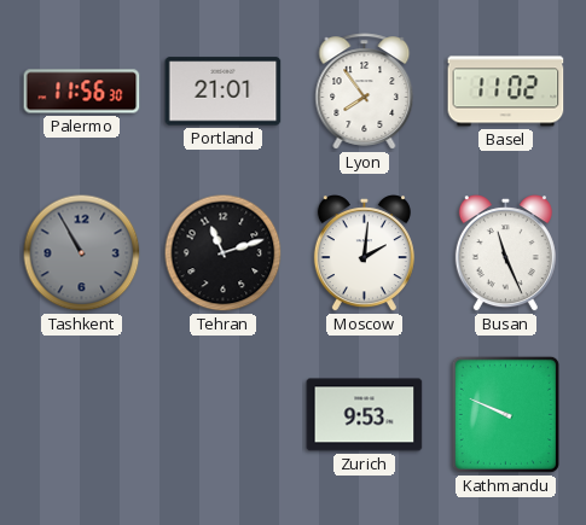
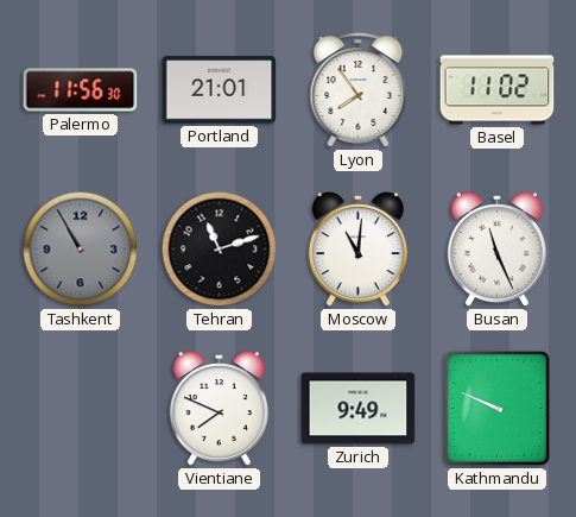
Moscow: 2:01 -> 11:01
Vientiane: none -> 7:49
Zurich: 9:53 -> 9:49
